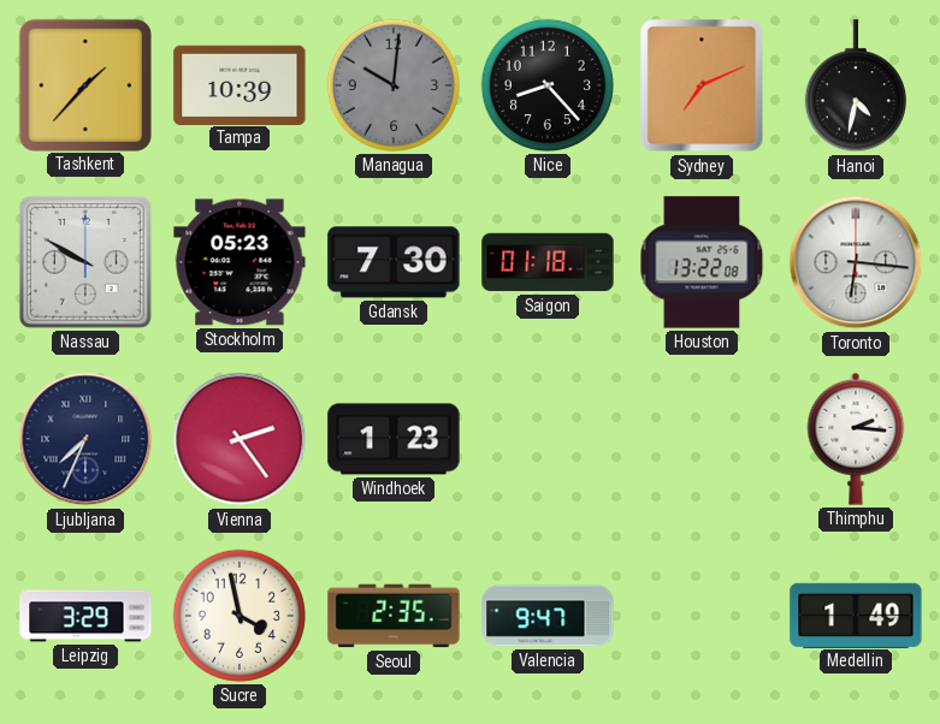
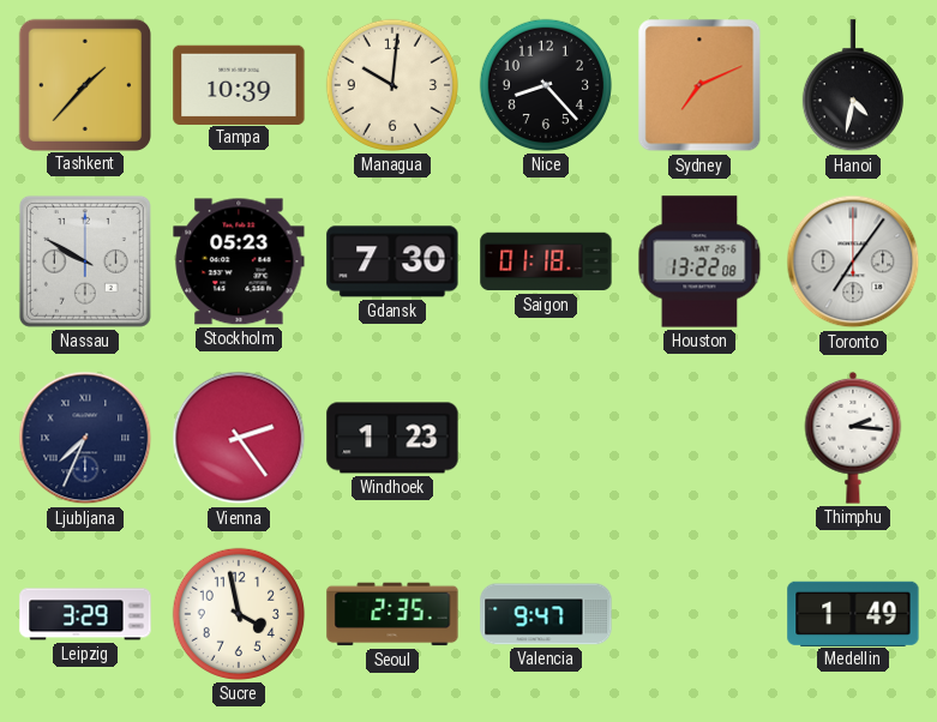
Managua dial: grey -> cream
Toronto: 6:16 -> 7:06
